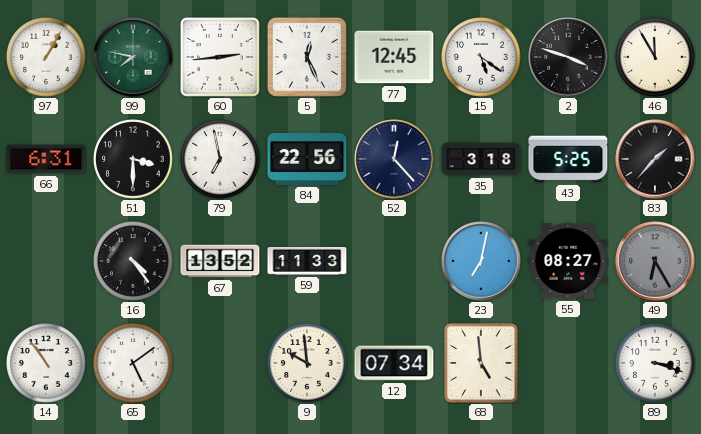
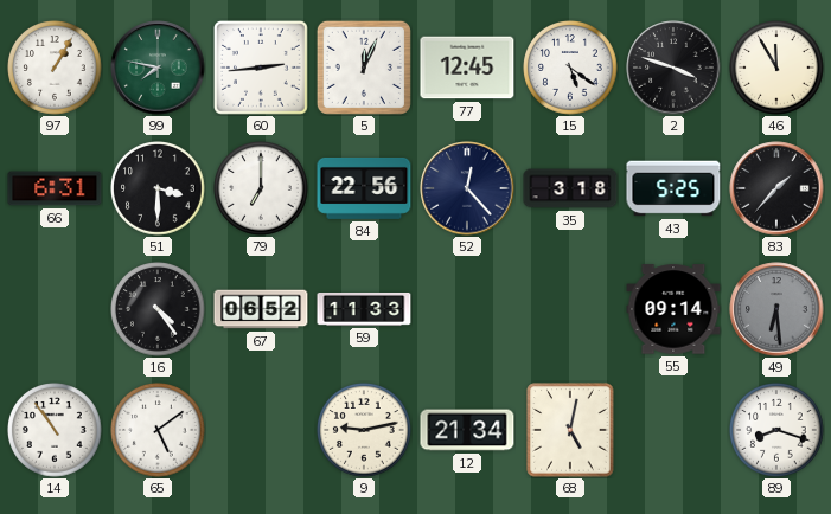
5: 12:26 -> 12:04
79: 6:58 -> 7:00
67: 13:52 -> 06:52
23: 7:02 -> none
55: 08:27 -> 09:14
49: 6:25 -> 6:29
9: 9:59 -> 9:13
12: 07:34 -> 21:34
68: 4:59 -> 5:02
89: 3:18 -> 8:18
